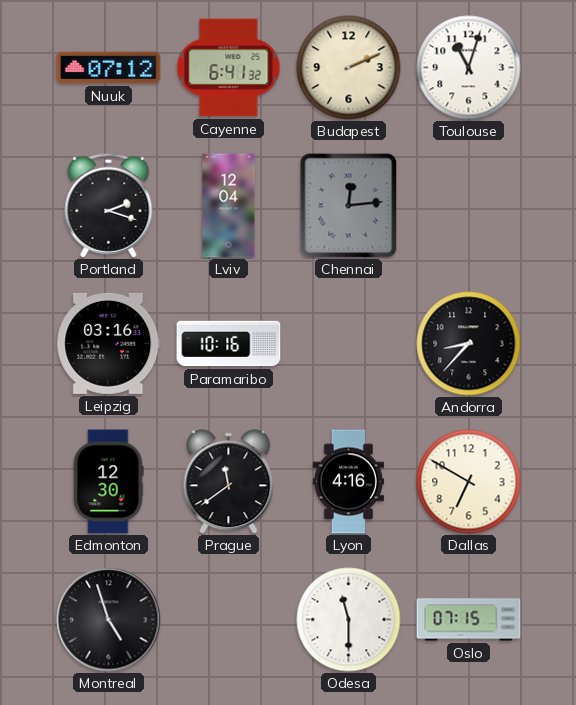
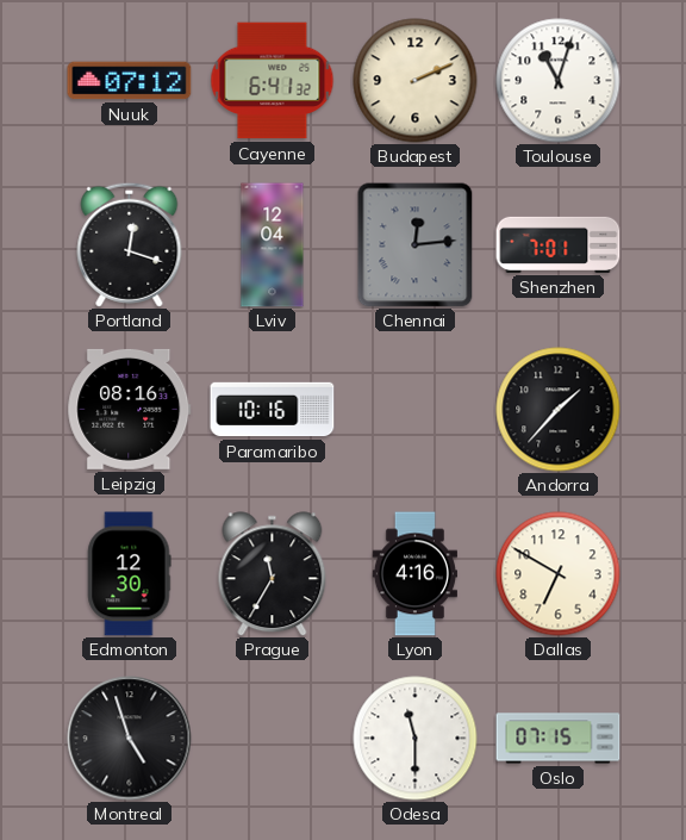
Portland: 2:18 -> 12:18
Shenzhen: none -> 7:01
Leipzig: 03:16 -> 08:16
Andorra: 8:37 -> 1:37
Prague: 11:39 -> 11:35
